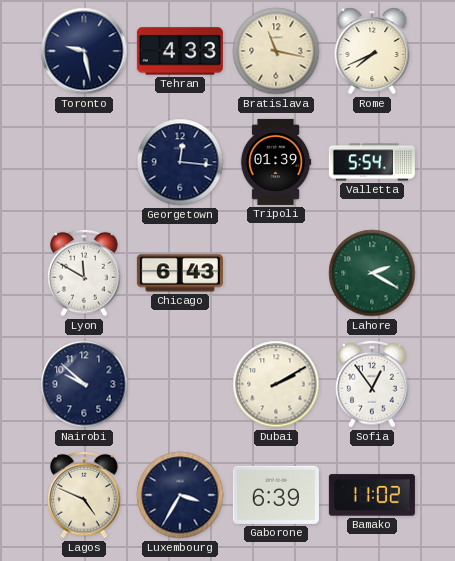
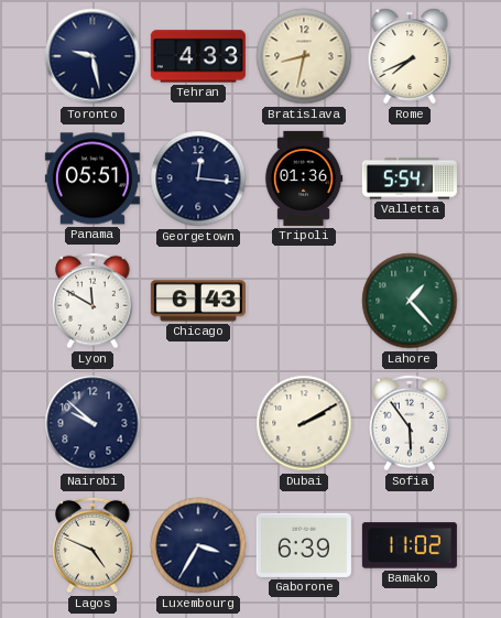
Bratislava: 11:17 -> 8:32
Panama: none -> 05:51
Tripoli: 01:39 -> 01:36
Lahore: 2:20 -> 1:23
Sofia: 12:54 -> 5:54
